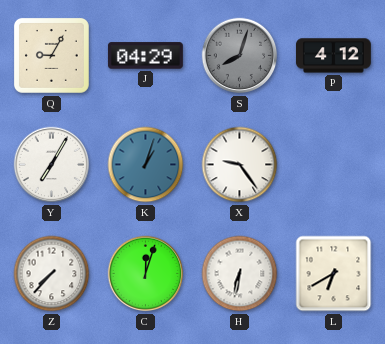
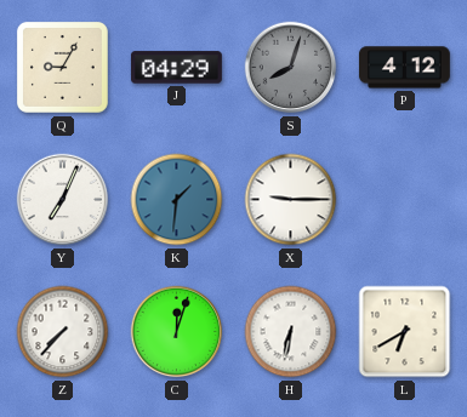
Y: 7:05 -> 7:04
K: 1:03 -> 1:31
X: 9:24 -> 9:15
